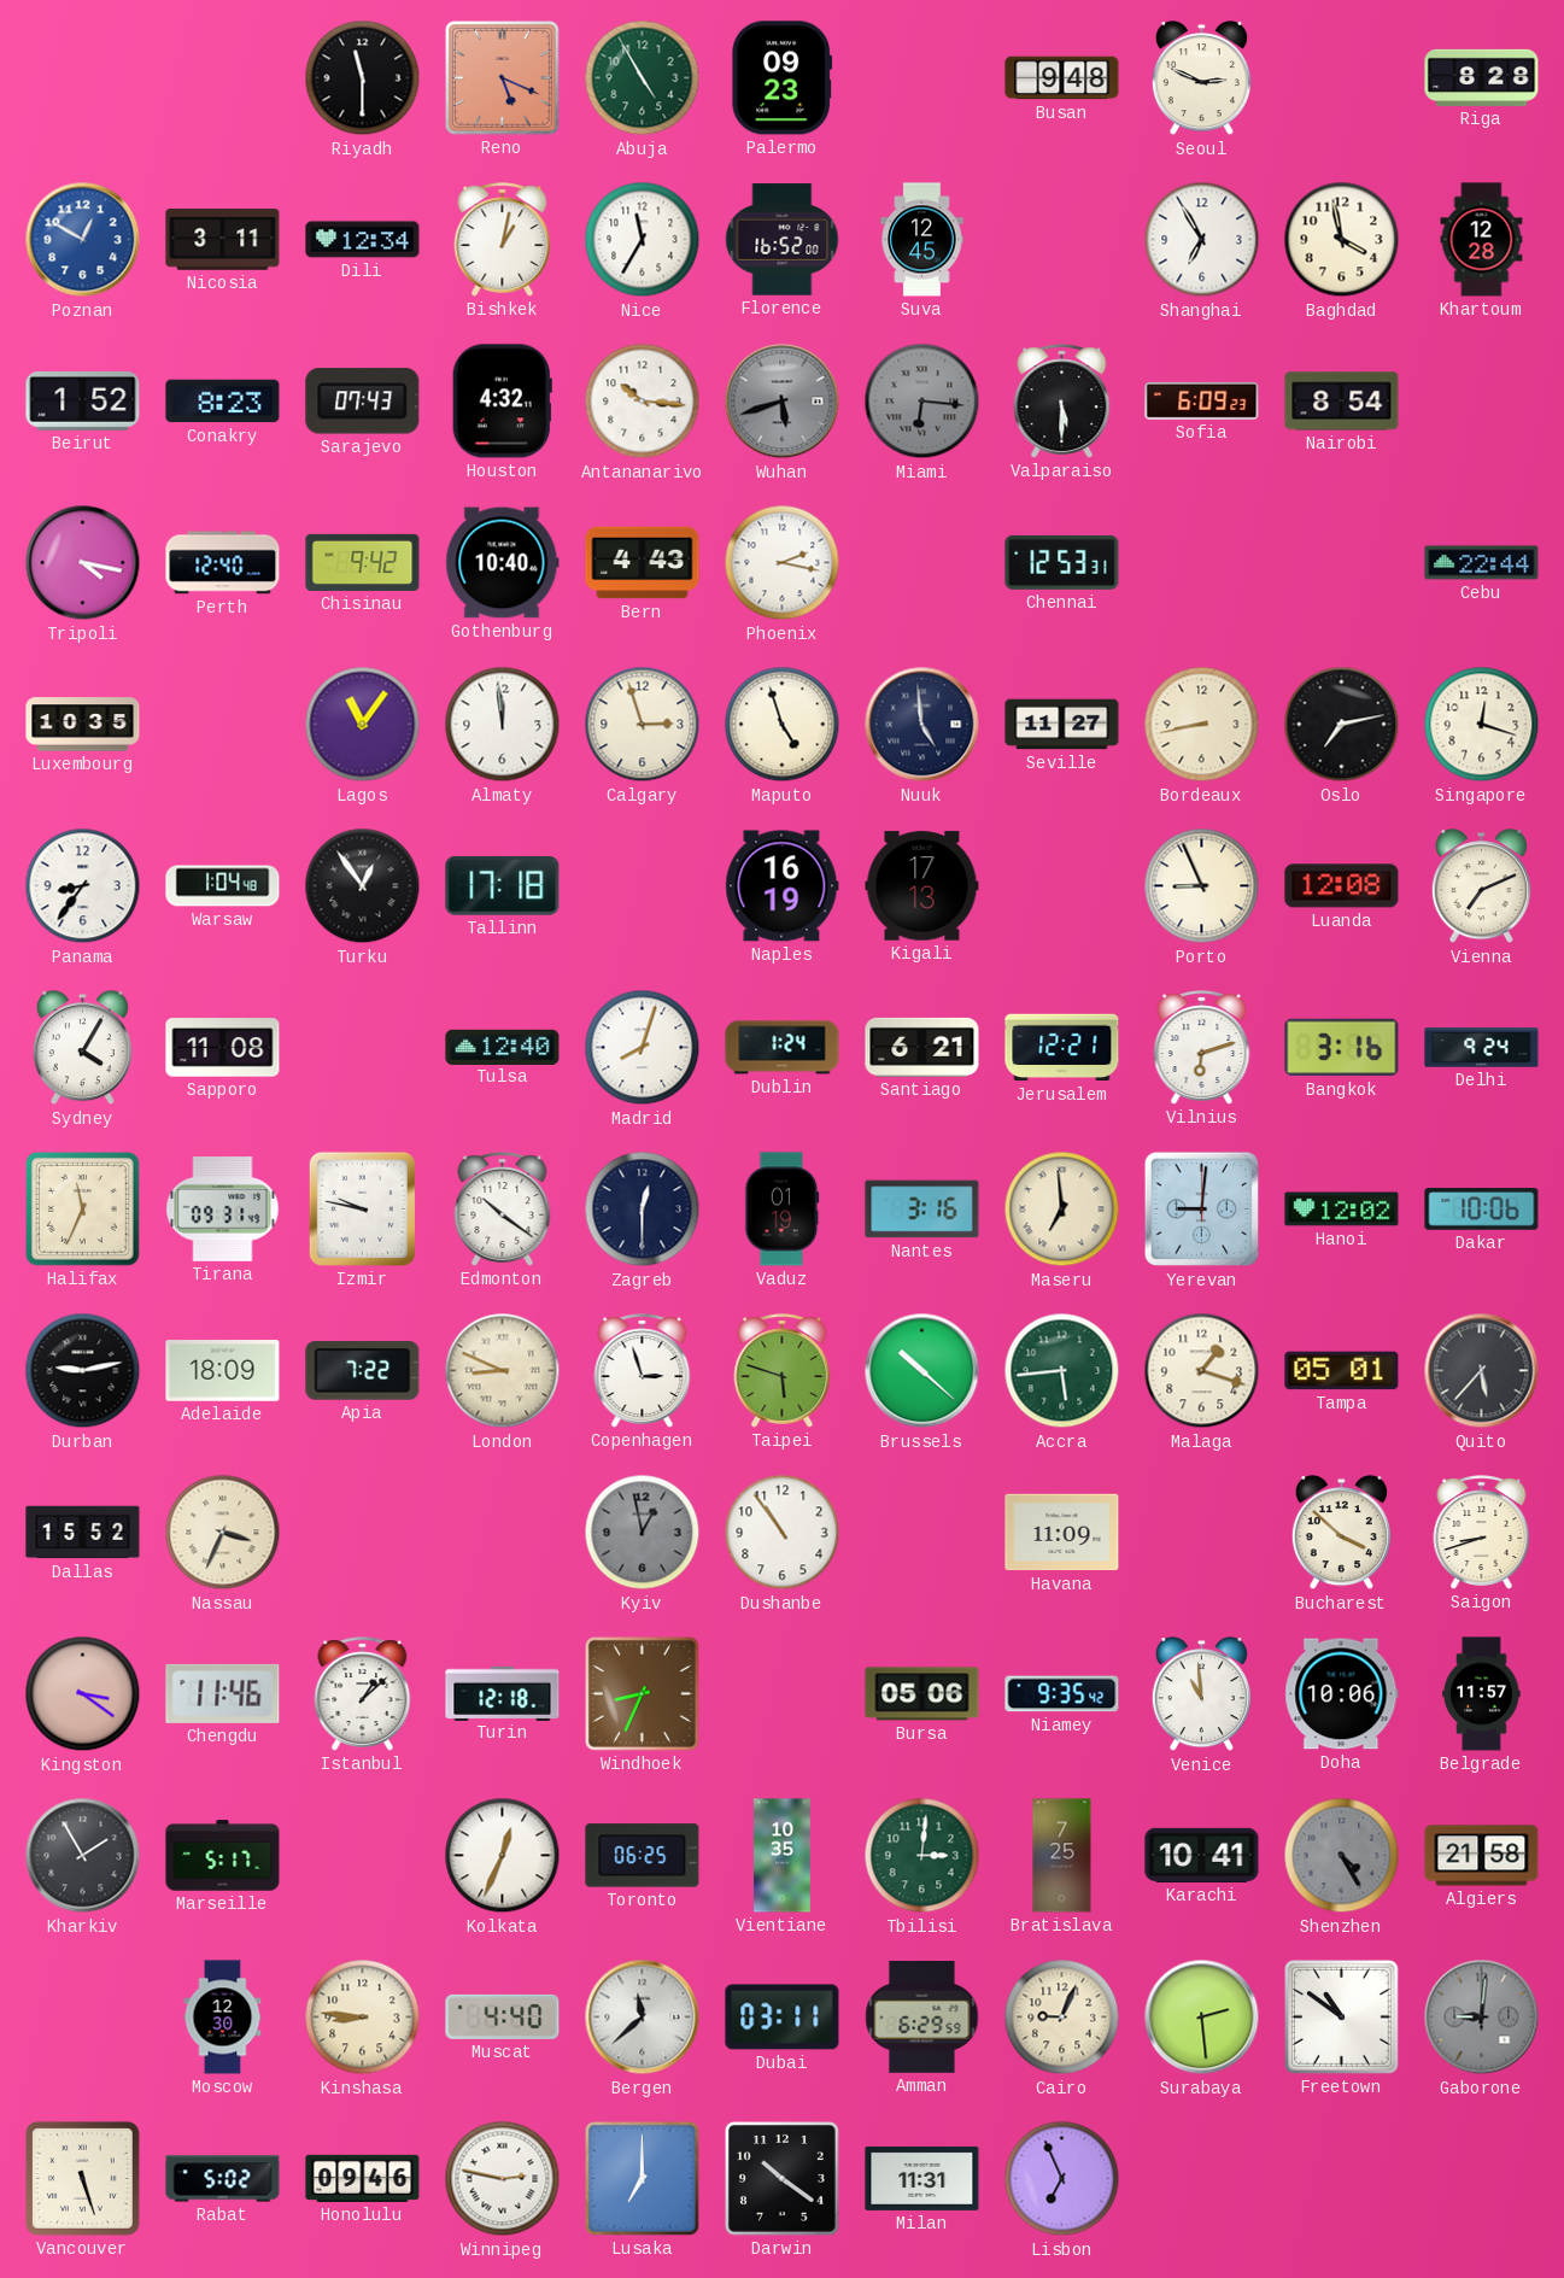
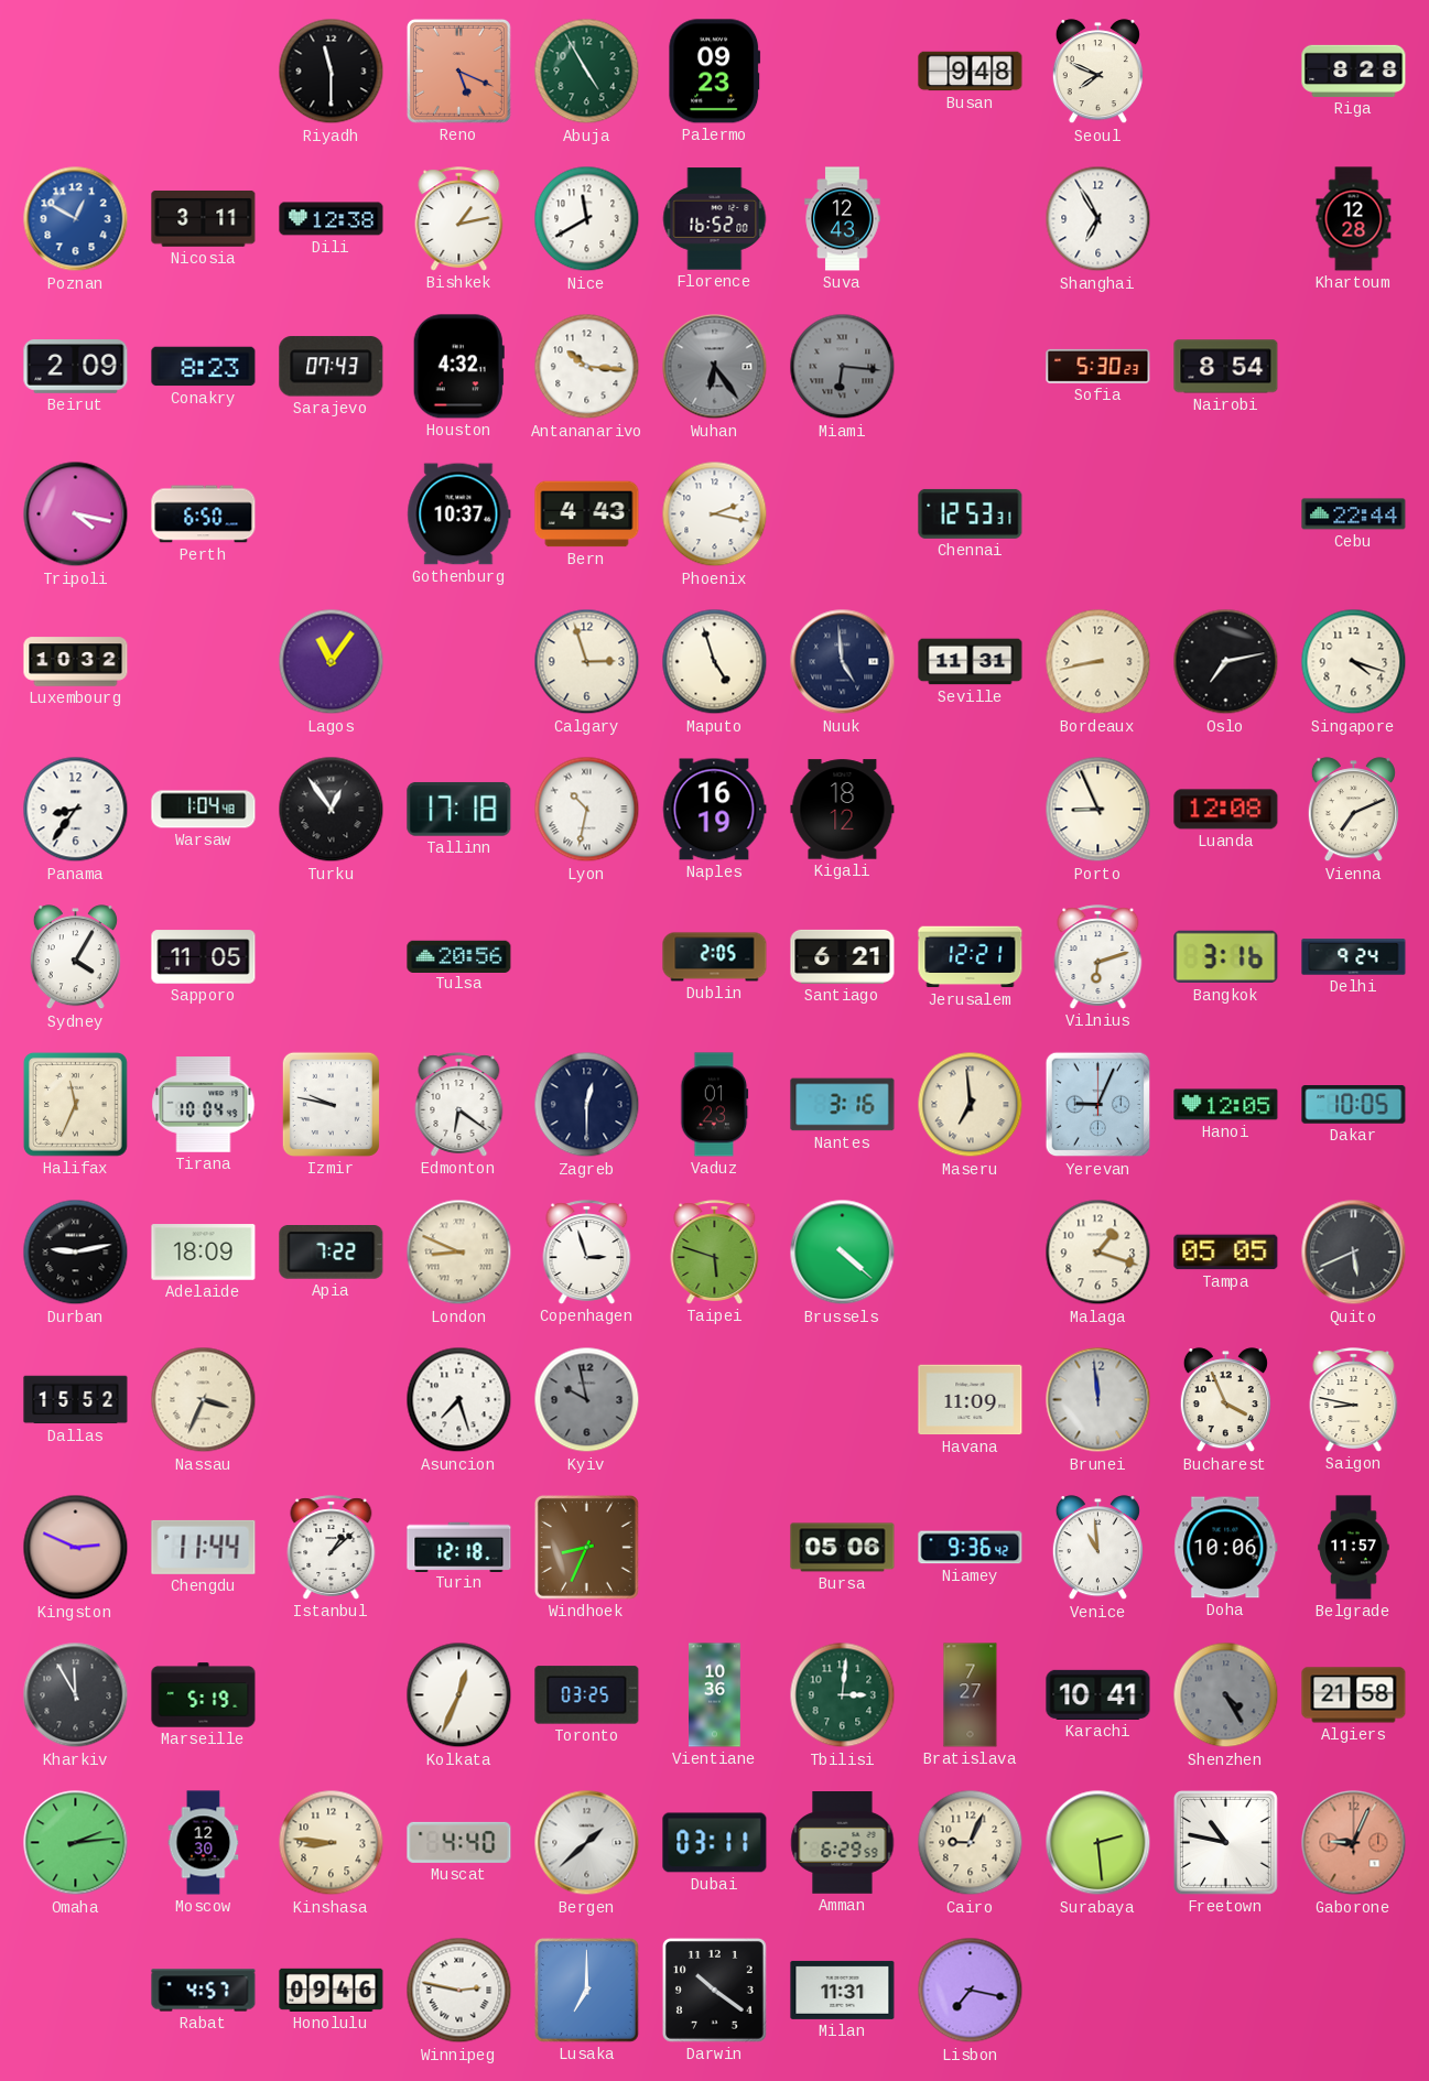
Seoul: 2:49 -> 7:49
Dili: 12:34 -> 12:38
Bishkek: 1:02 -> 1:13
Nice: 11:35 -> 11:40
Suva: 12:45 -> 12:43
Baghdad: 3:58 -> none
Beirut: 1:52 -> 2:09
Wuhan: 5:42 -> 6:24
Valparaiso: 5:30 -> none
Sofia: 6:09 -> 5:30
Perth: 12:40 -> 6:50
Chisinau: 9:42 -> none
Gothenburg: 10:40 -> 10:37
Luxembourg: 10:35 -> 10:32
Almaty: 11:59 -> none
Seville: 11:27 -> 11:31
Singapore: 12:18 -> 4:18
Lyon: none -> 10:32
Kigali: 17:13 -> 18:12
Sapporo: 11:08 -> 11:05
Tulsa: 12:40 -> 20:56
Madrid: 8:03 -> none
Dublin: 1:24 -> 2:05
Tirana: 09:31 -> 10:04
Edmonton: 10:21 -> 6:21
Vaduz: 01:19 -> 01:23
Yerevan: 9:01 -> 9:04
Hanoi: 12:02 -> 12:05
Dakar: 10:06 -> 10:05
Brussels: 10:22 -> 4:22
Accra: 5:44 -> none
Tampa: 05:01 -> 05:05
Quito: 5:37 -> 5:41
Asuncion: none -> 7:27
Kyiv: 12:58 -> 9:58
Dushanbe: 10:54 -> none
Brunei: none -> 11:59
Bucharest: 3:52 -> 3:56
Saigon: 8:42 -> 8:47
Kingston: 3:21 -> 2:49
Chengdu: 11:46 -> 11:44
Niamey: 9:35 -> 9:36
Kharkiv: 1:55 -> 11:55
Marseille: 5:17 -> 5:19
Toronto: 06:25 -> 03:25
Vientiane: 10:35 -> 10:36
Bratislava: 7:25 -> 7:27
Omaha: none -> 2:14
Bergen: 11:38 -> 1:38
Freetown: 10:51 -> 10:47
Gaborone: 9:01 -> 9:04
Gaborone dial: grey -> salmon
Vancouver: 5:27 -> none
Rabat: 5:02 -> 4:57
Lisbon: 6:56 -> 7:17
